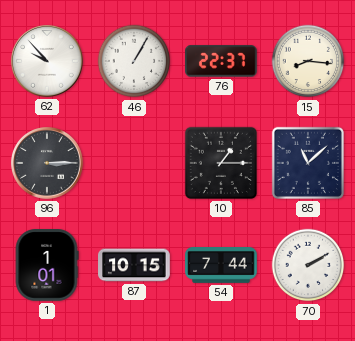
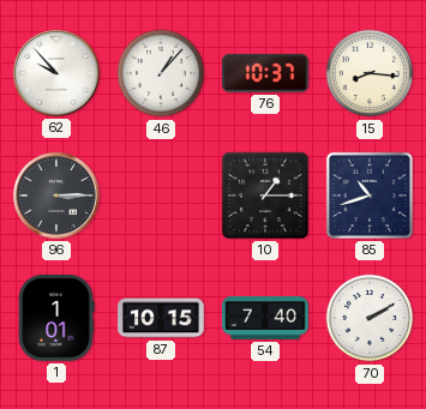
46: 1:05 -> 1:07
76: 22:37 -> 10:37
85: 11:08 -> 10:42
54: 7:44 -> 7:40
